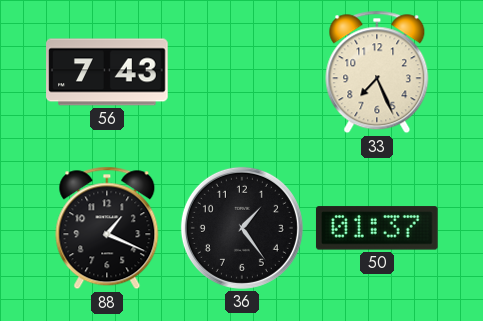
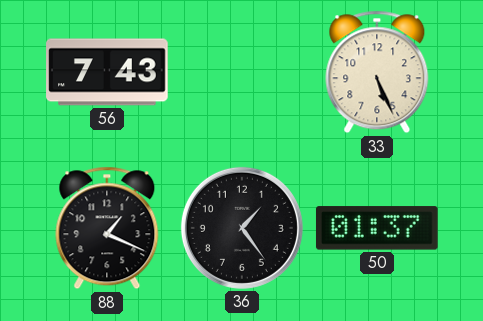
33: 7:26 -> 5:26
